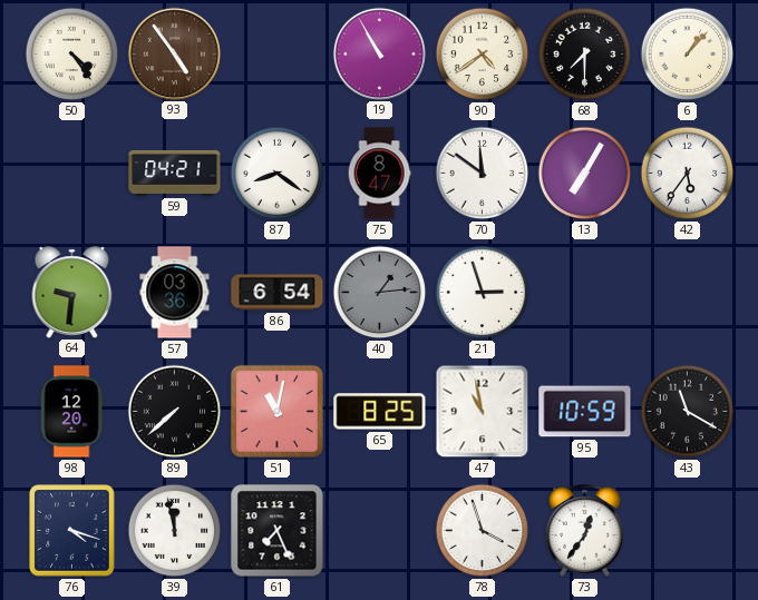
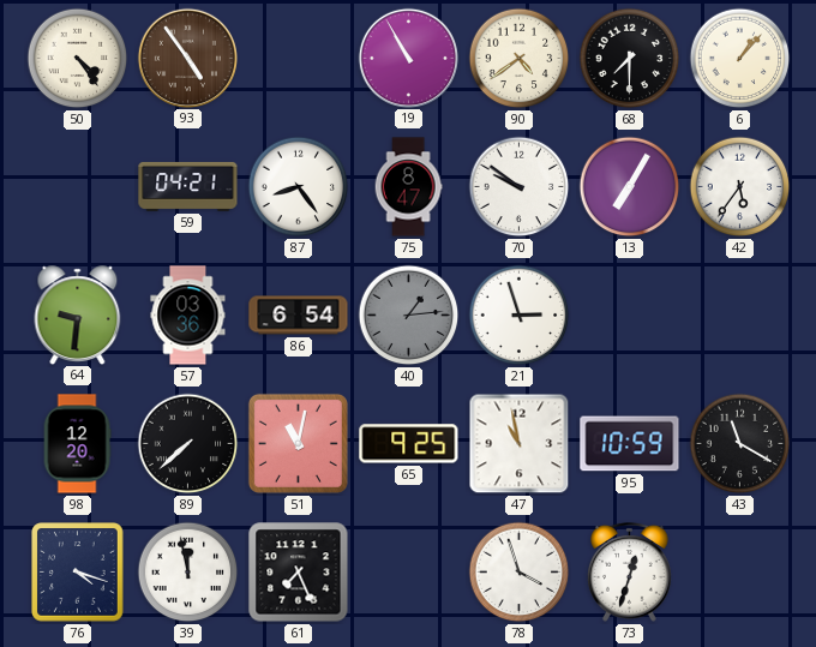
87: 8:21 -> 8:24
70: 11:51 -> 9:51
65: 8:25 -> 9:25
73: 12:36 -> 12:33
